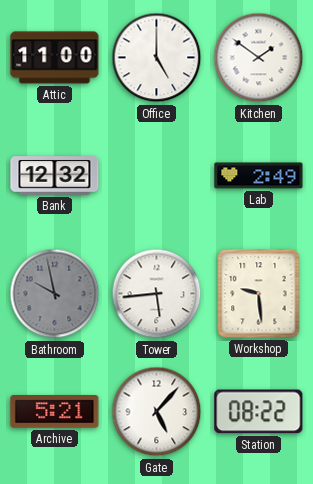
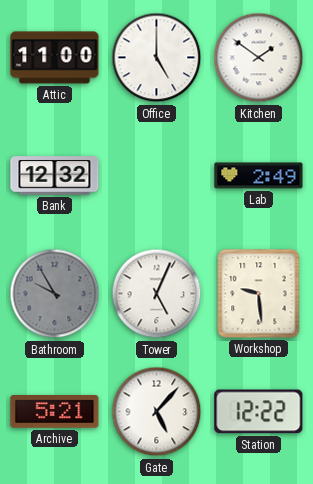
Bathroom: 9:58 -> 9:55
Tower: 5:44 -> 5:04
Station: 08:22 -> 12:22
